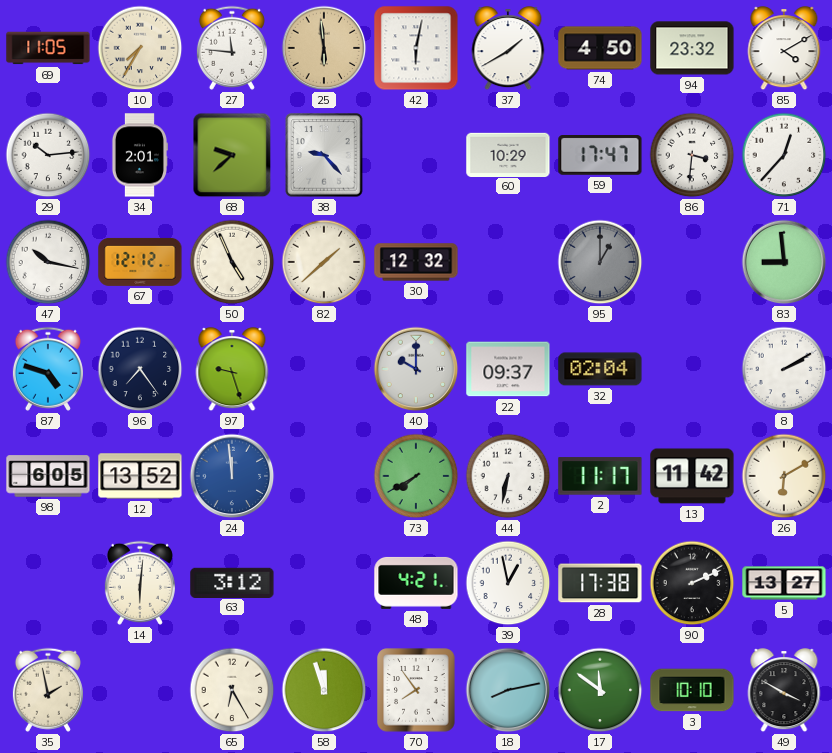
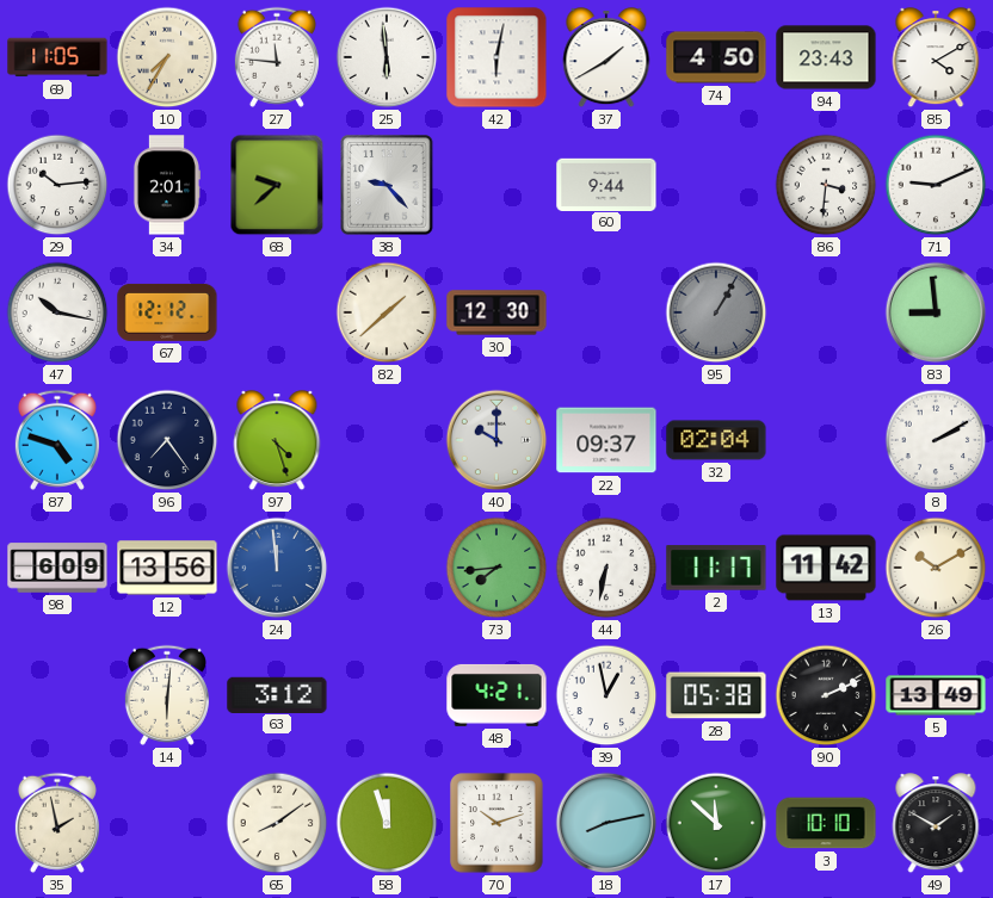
25 dial: champagne -> white
94: 23:32 -> 23:43
60: 10:29 -> 9:44
59: 17:47 -> none
71: 12:37 -> 9:11
50: 4:56 -> none
30: 12:32 -> 12:30
95: 1:00 -> 1:05
97: 9:27 -> 4:27
98: 6:05 -> 6:09
12: 13:52 -> 13:56
73: 7:40 -> 7:44
26: 6:10 -> 10:10
28: 17:38 -> 05:38
5: 13:27 -> 13:49
65: 6:25 -> 8:09
70: 7:54 -> 10:12
17: 11:51 -> 11:52
49: 3:50 -> 1:50
